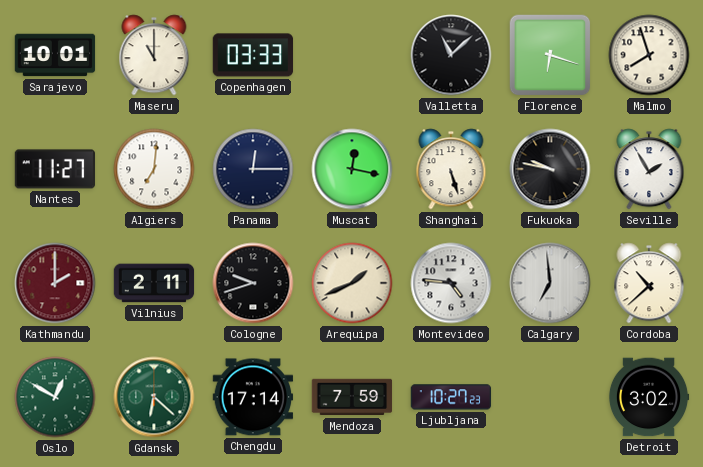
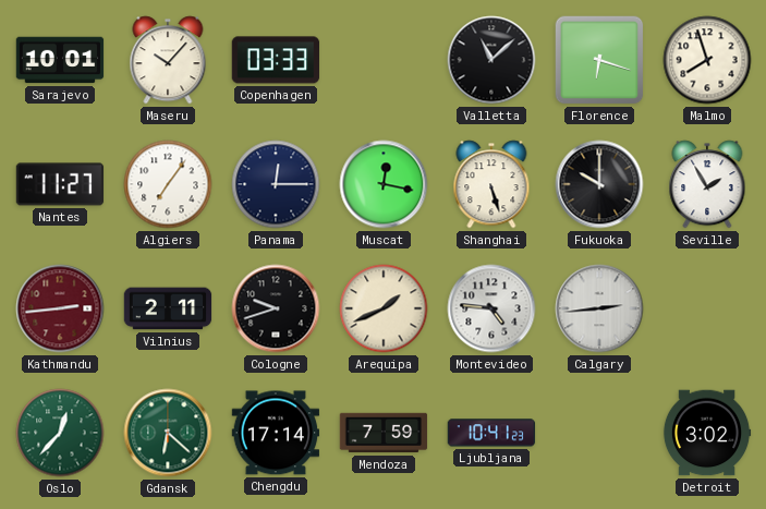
Maseru: 11:00 -> 10:07
Algiers: 7:01 -> 7:06
Fukuoka: 9:47 -> 10:00
Kathmandu: 2:00 -> 2:44
Calgary: 6:59 -> 2:44
Cordoba: 10:38 -> none
Oslo: 12:50 -> 12:37
Ljubljana: 10:27 -> 10:41
